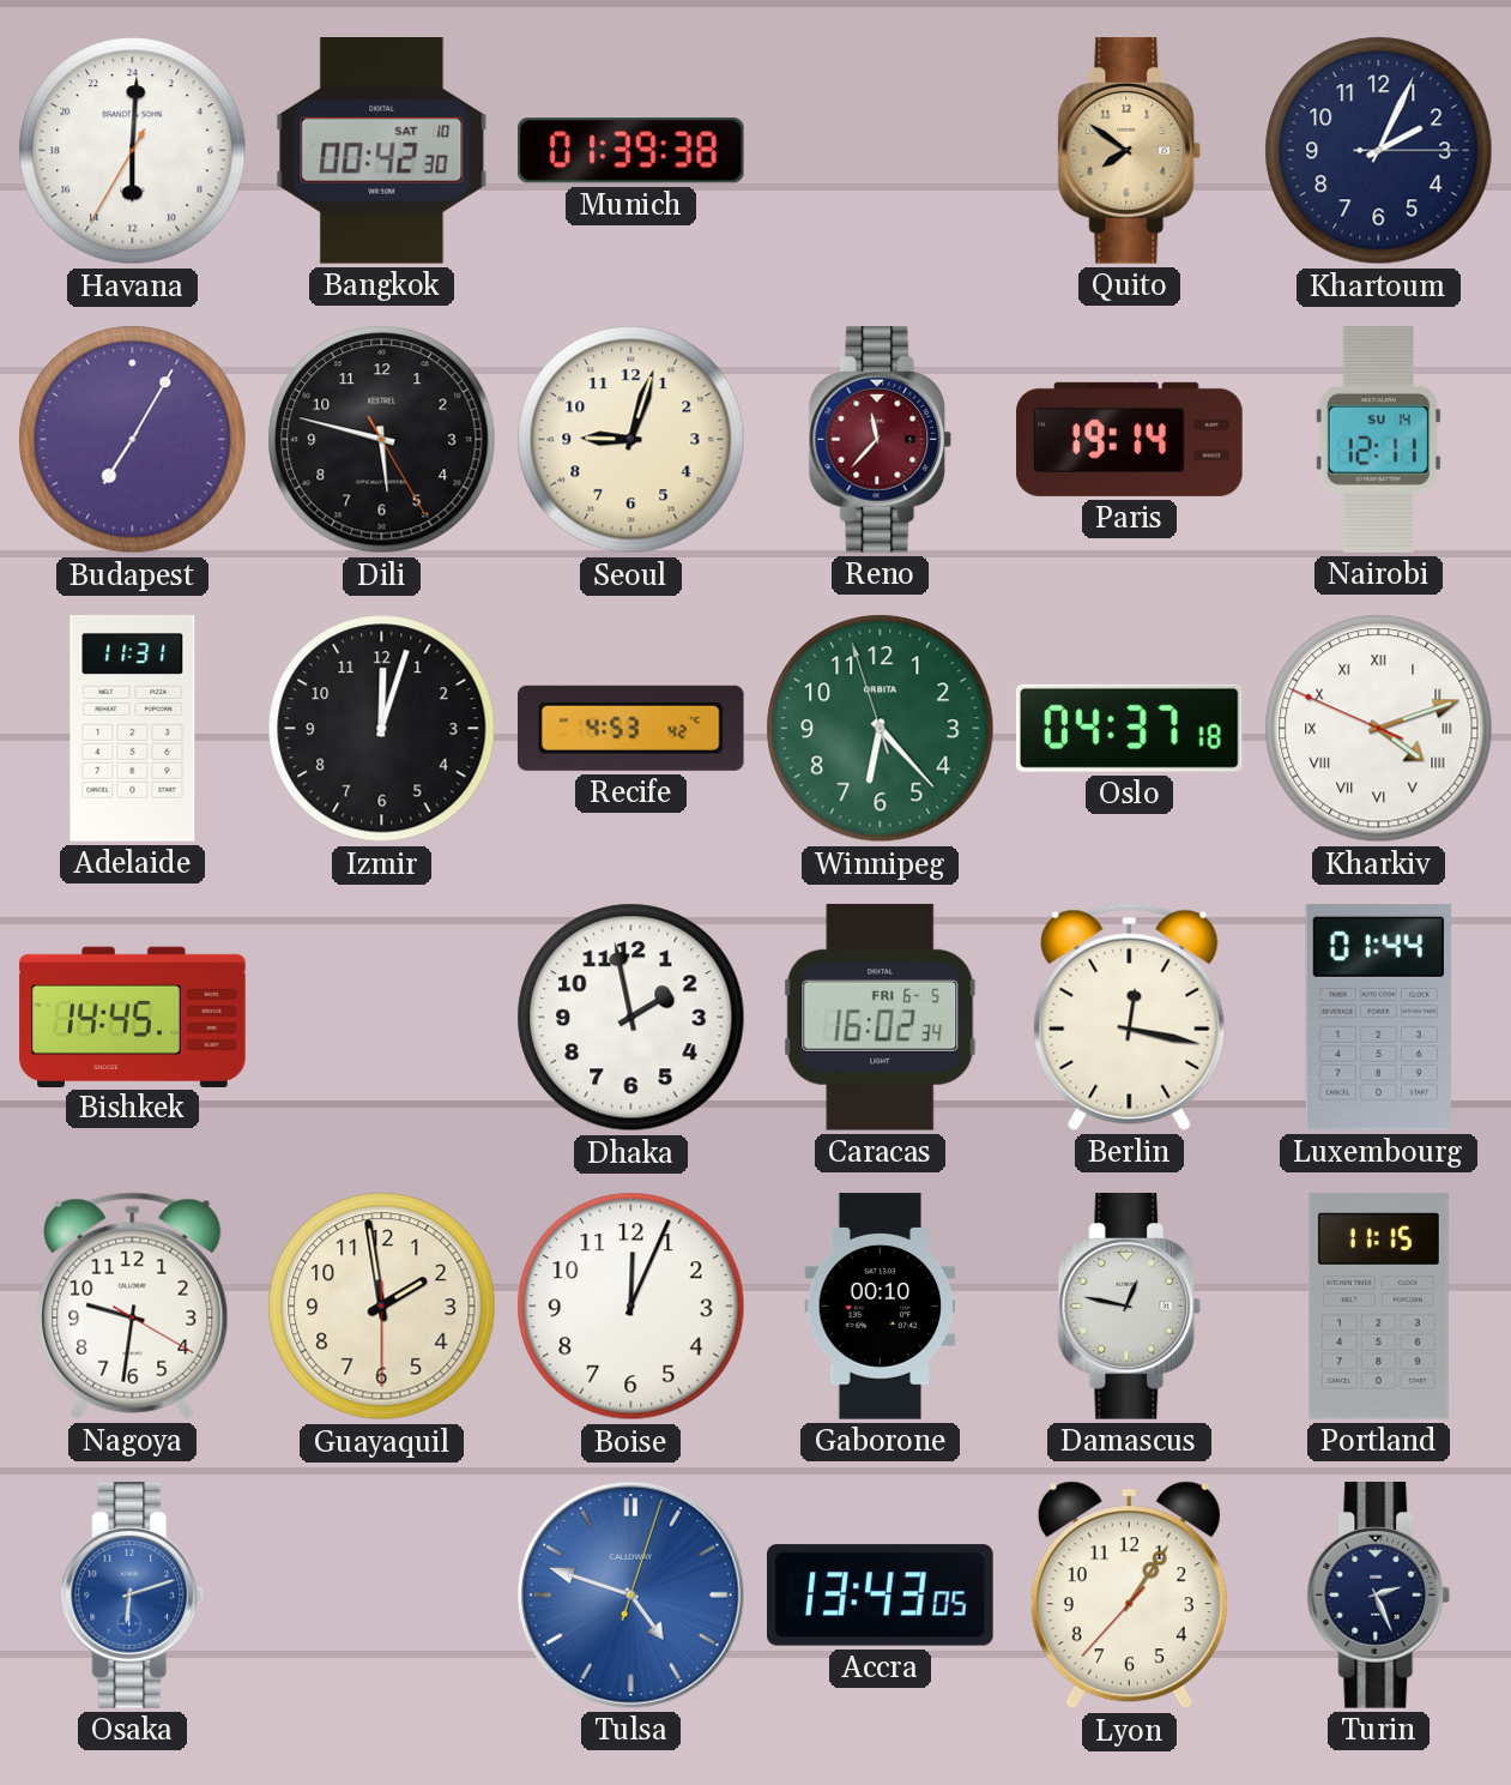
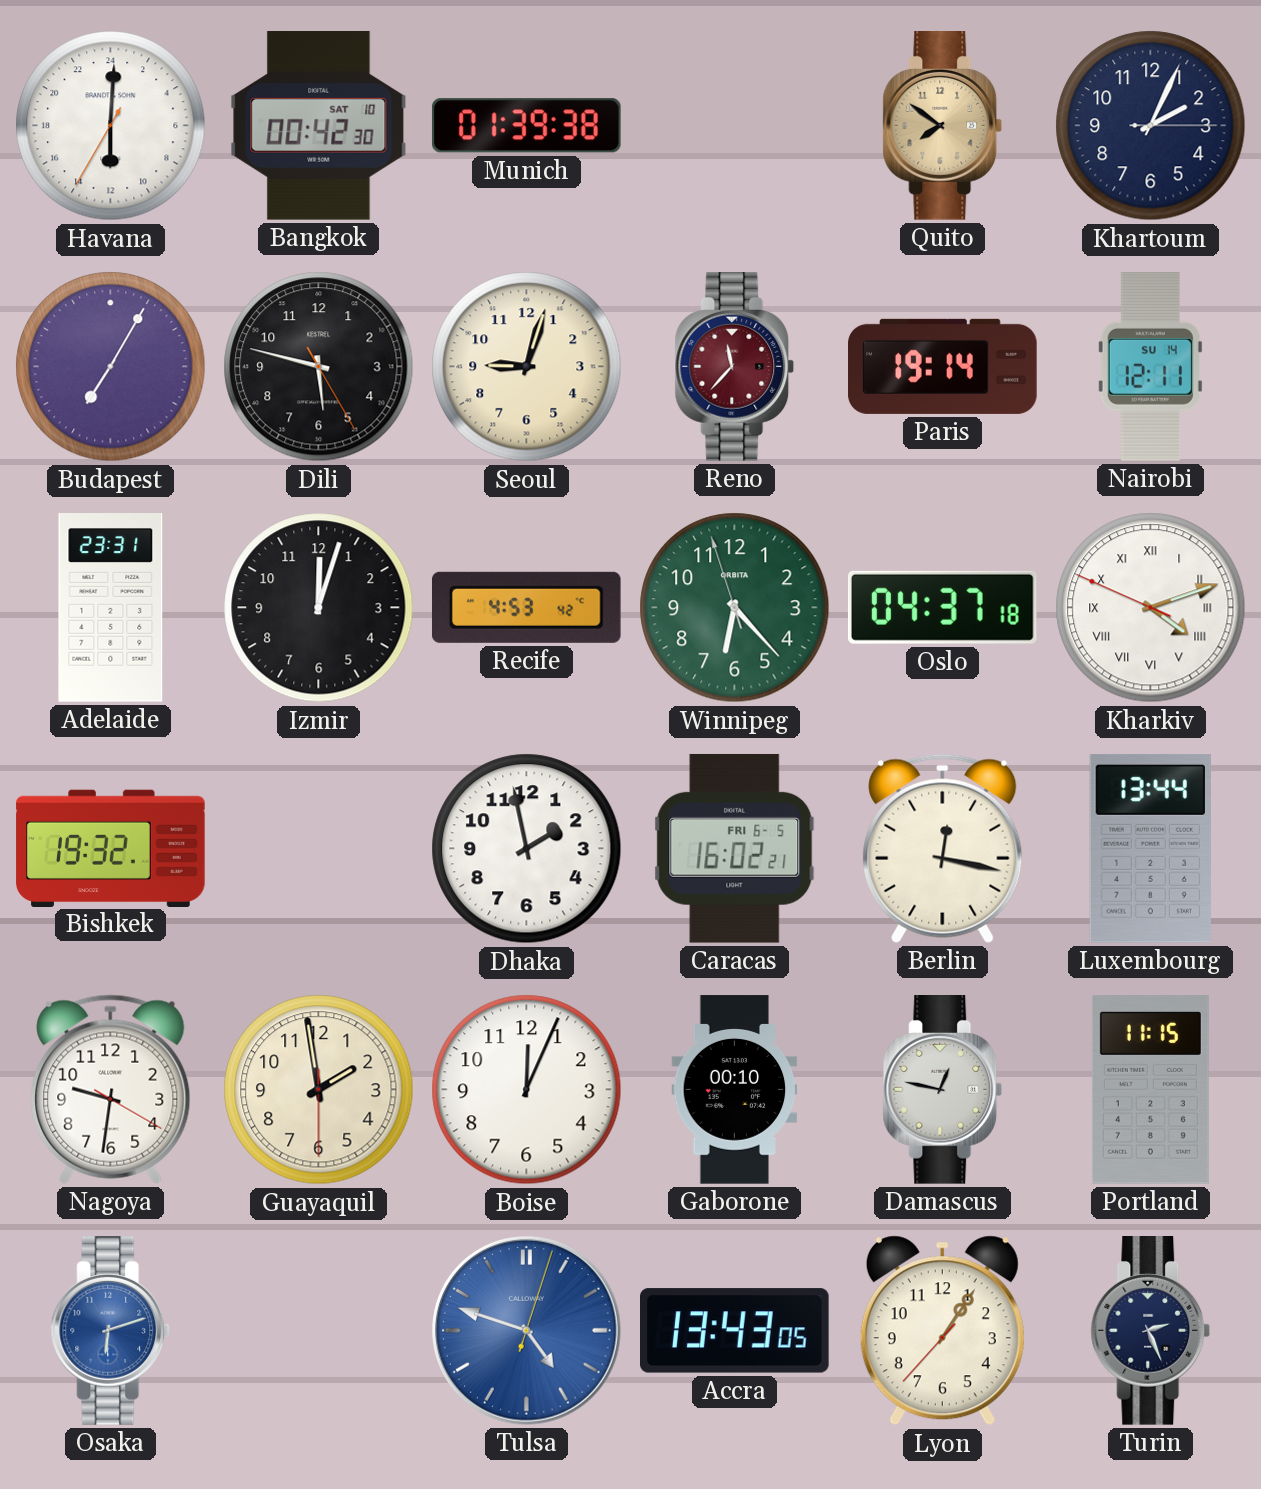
Adelaide: 11:31 -> 23:31
Bishkek: 14:45 -> 19:32
Caracas: 16:02:34 -> 16:02:21
Luxembourg: 01:44 -> 13:44
